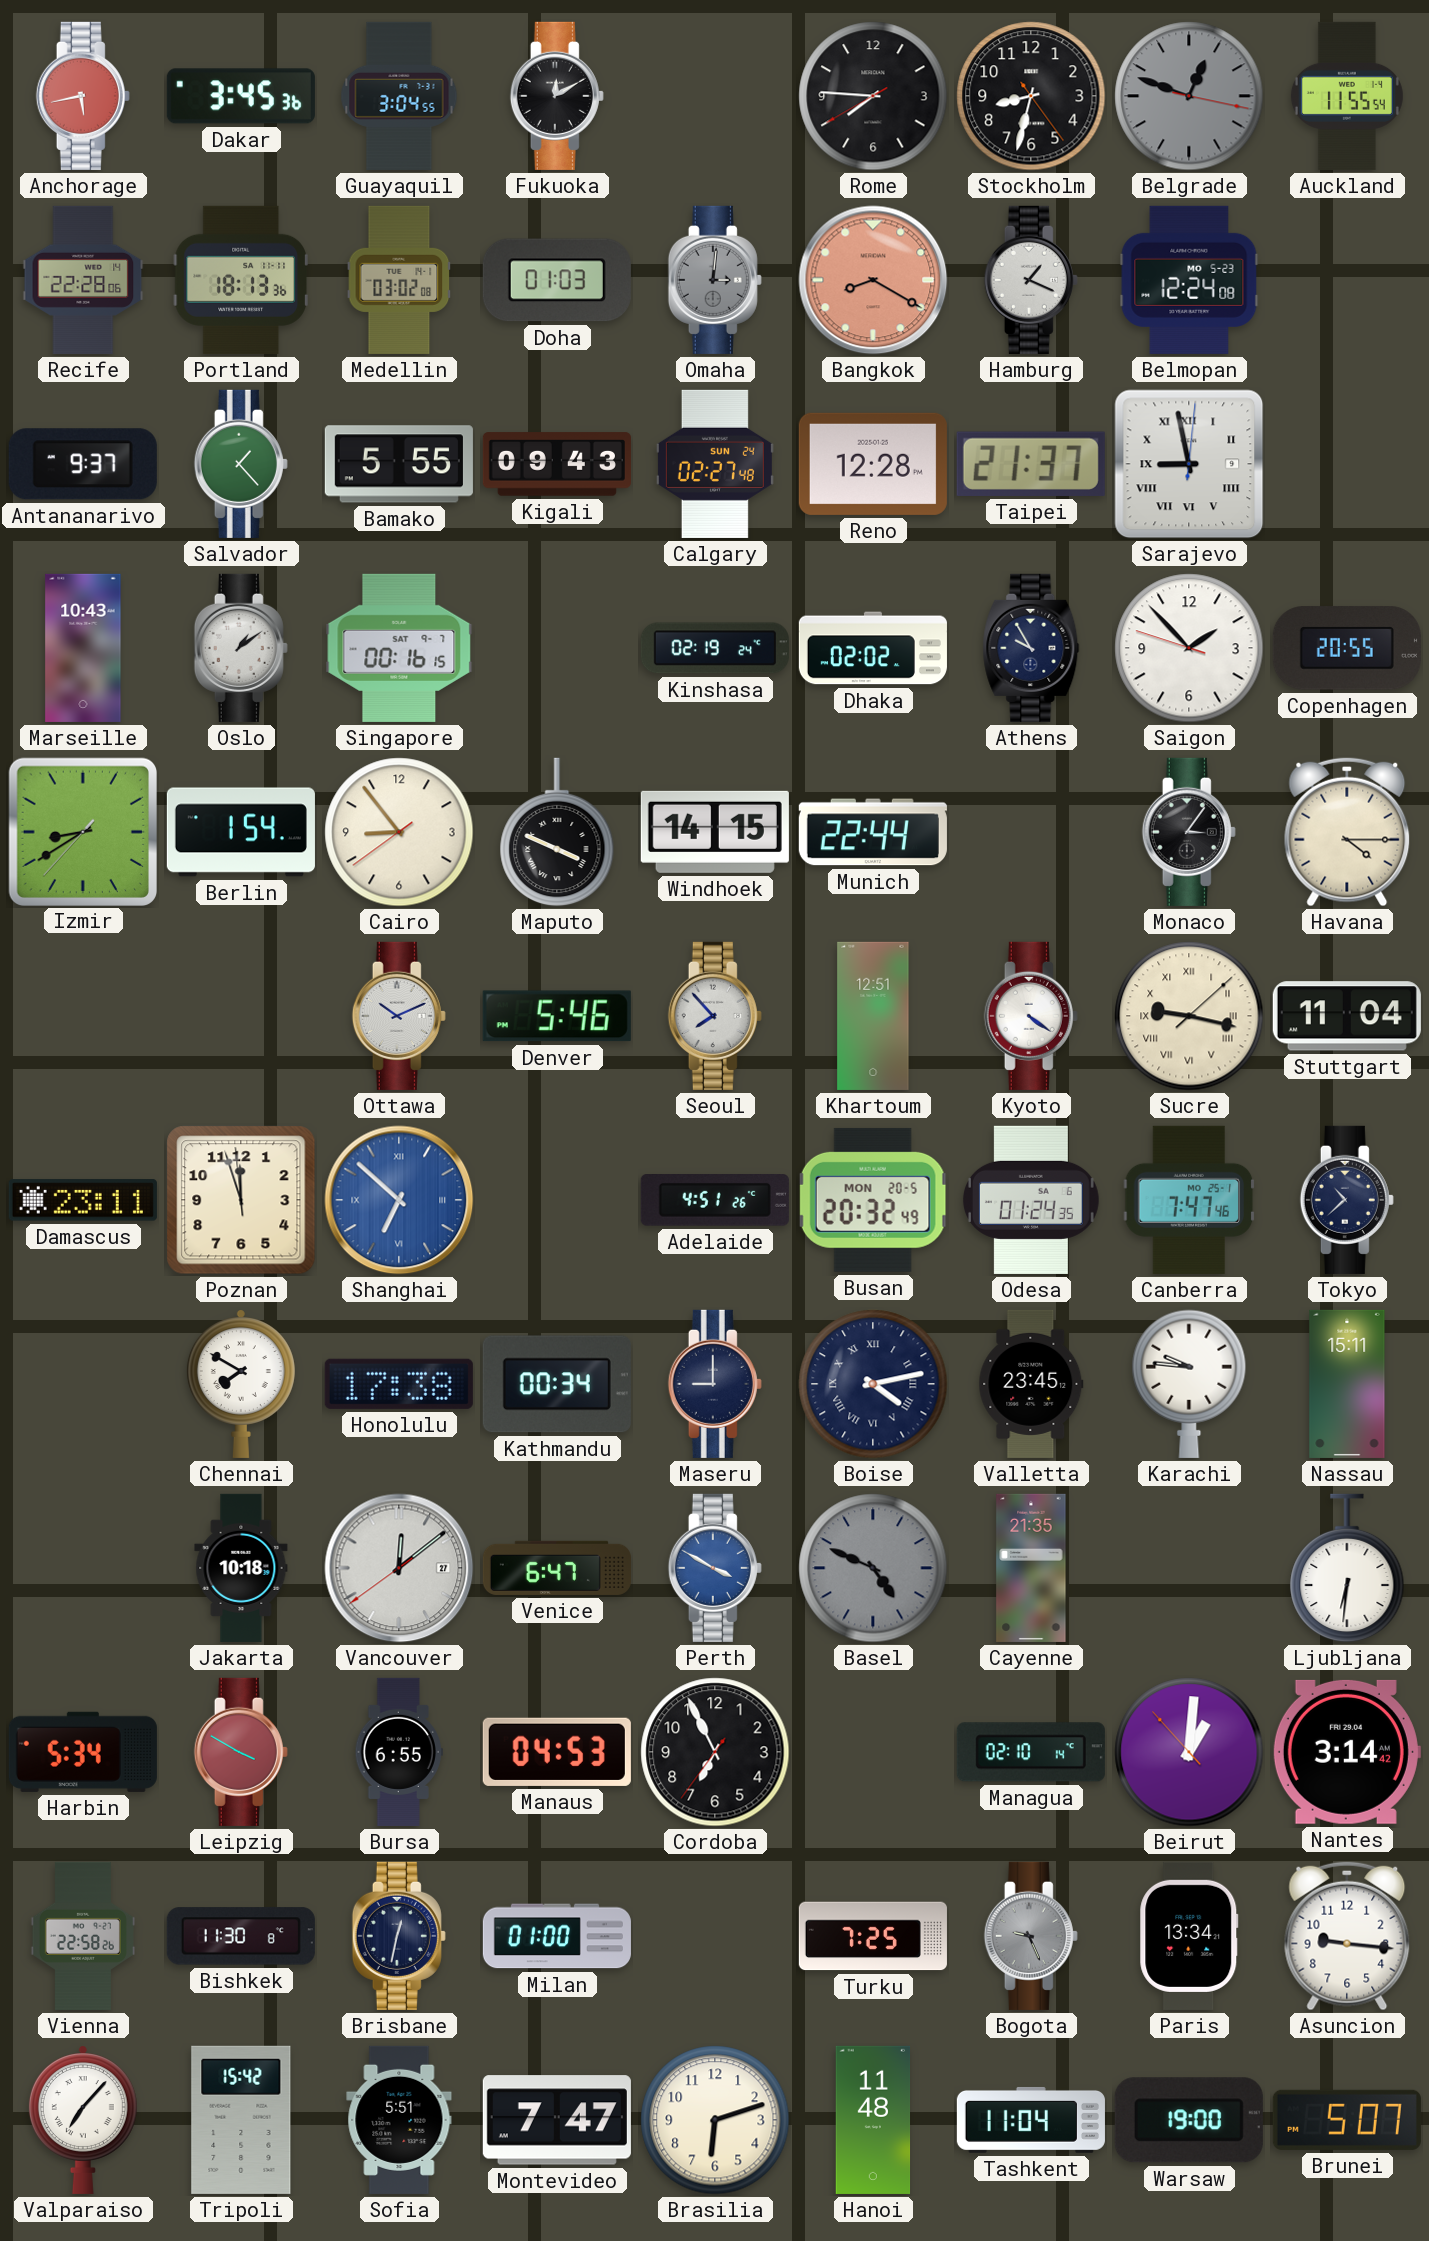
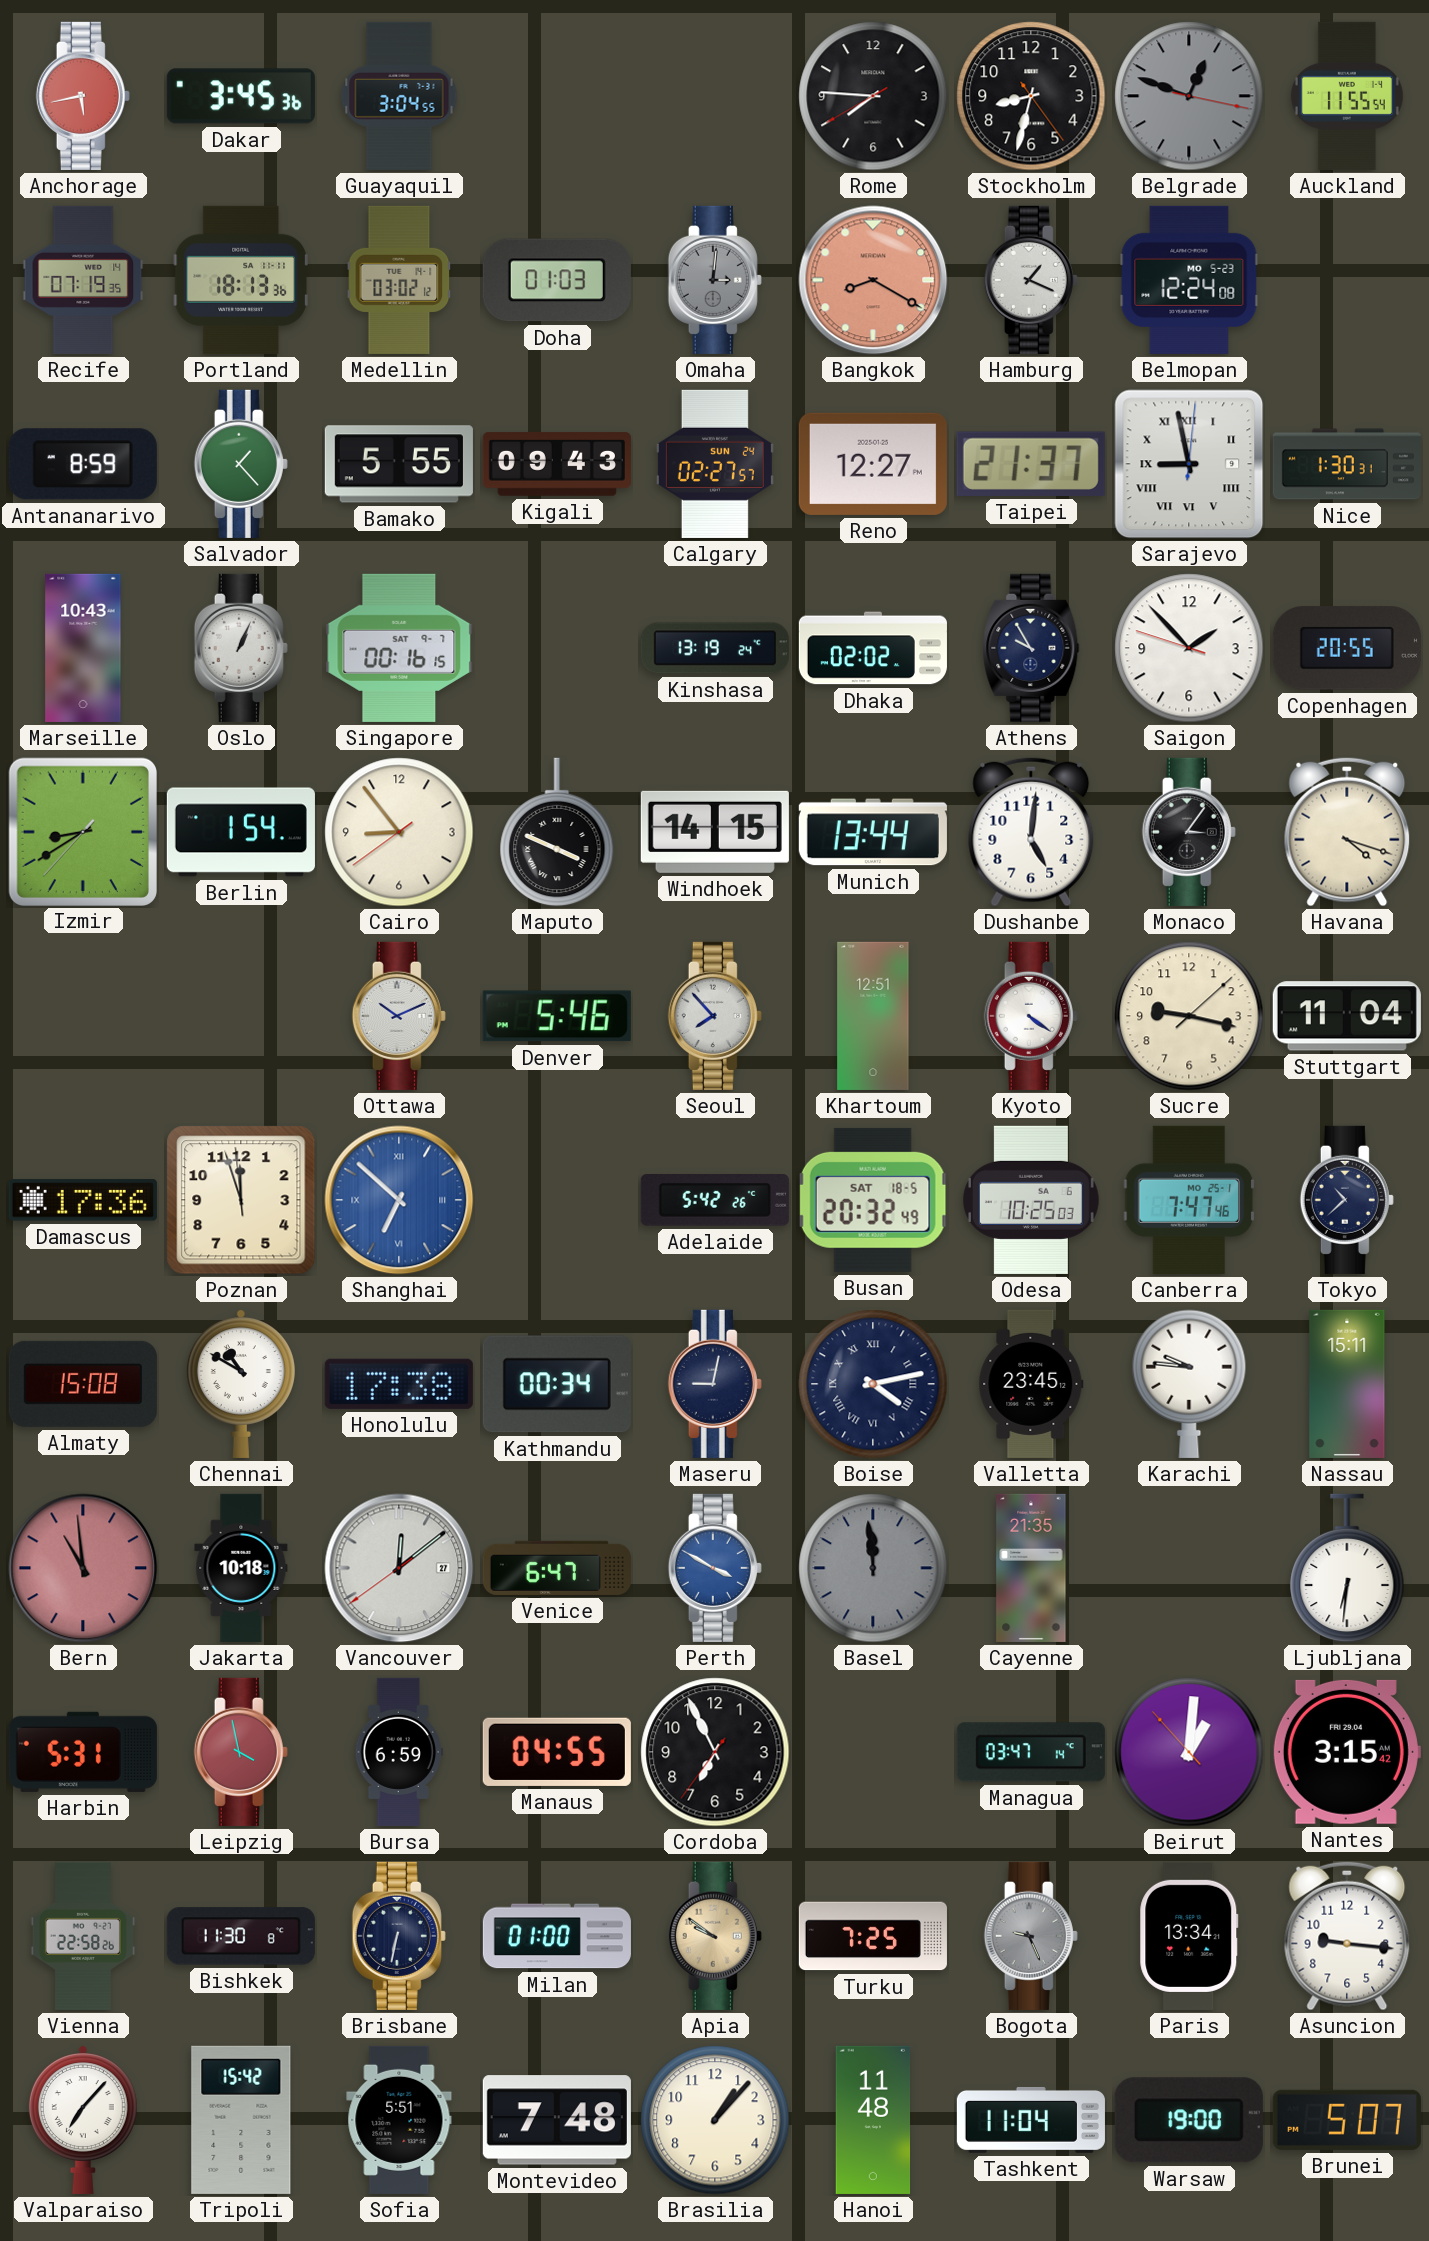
Fukuoka: 12:10 -> none
Recife: 22:28 -> 07:19
Medellin: 03:02:08 -> 03:02:12
Antananarivo: 9:37 -> 8:59
Calgary: 02:27:48 -> 02:27:57
Reno: 12:28 -> 12:27
Nice: none -> 1:30
Oslo: 1:09 -> 1:04
Kinshasa: 02:19 -> 13:19
Munich: 22:44 -> 13:44
Dushanbe: none -> 5:01
Havana: 4:15 -> 4:18
Sucre numerals: Roman -> Arabic
Damascus: 23:11 -> 17:36
Adelaide: 4:51 -> 5:42
Busan date: MON 20-5 -> SAT 18-5
Odesa: 01:24 -> 10:25
Almaty: none -> 15:08
Chennai: 7:50 -> 10:50
Maseru: 9:00 -> 9:02
Bern: none -> 10:59
Basel: 4:49 -> 11:59
Harbin: 5:34 -> 5:31
Leipzig: 3:50 -> 3:58
Bursa: 6:55 -> 6:59
Manaus: 04:53 -> 04:55
Managua: 02:10 -> 03:47
Nantes: 3:14 -> 3:15
Brisbane: 12:32 -> 6:32
Apia: none -> 9:51
Montevideo: 7:47 -> 7:48
Brasilia: 6:12 -> 1:07
